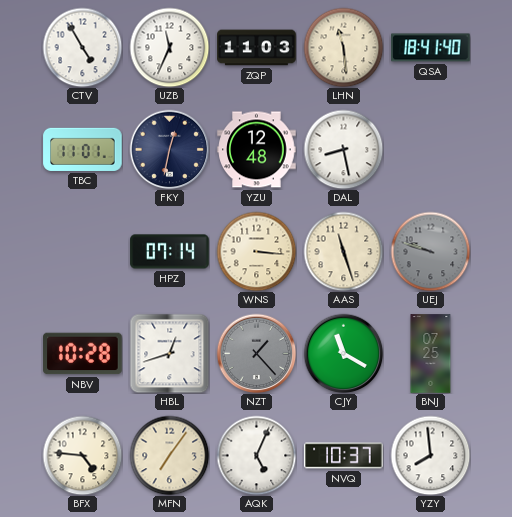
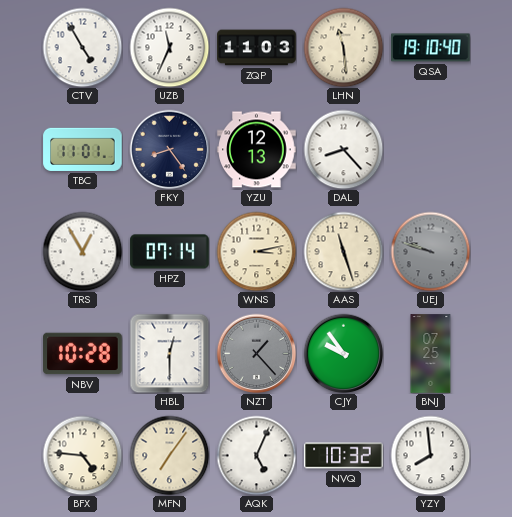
QSA: 18:41 -> 19:10
FKY: 12:32 -> 8:24
YZU: 12:48 -> 12:13
DAL: 8:28 -> 8:23
TRS: none -> 12:55
WNS: 3:16 -> 3:13
HBL: 12:42 -> 12:30
CJY: 11:20 -> 9:54
NVQ: 10:37 -> 10:32
